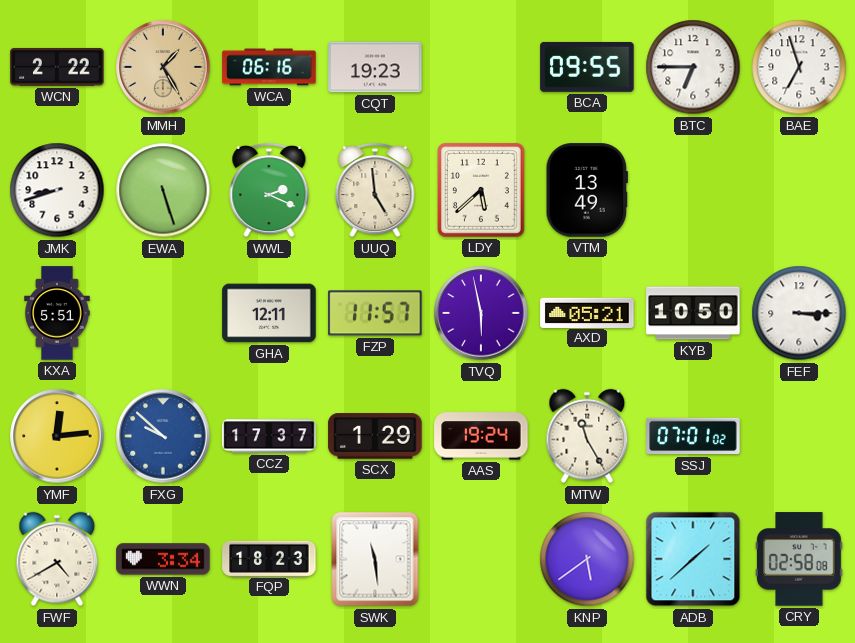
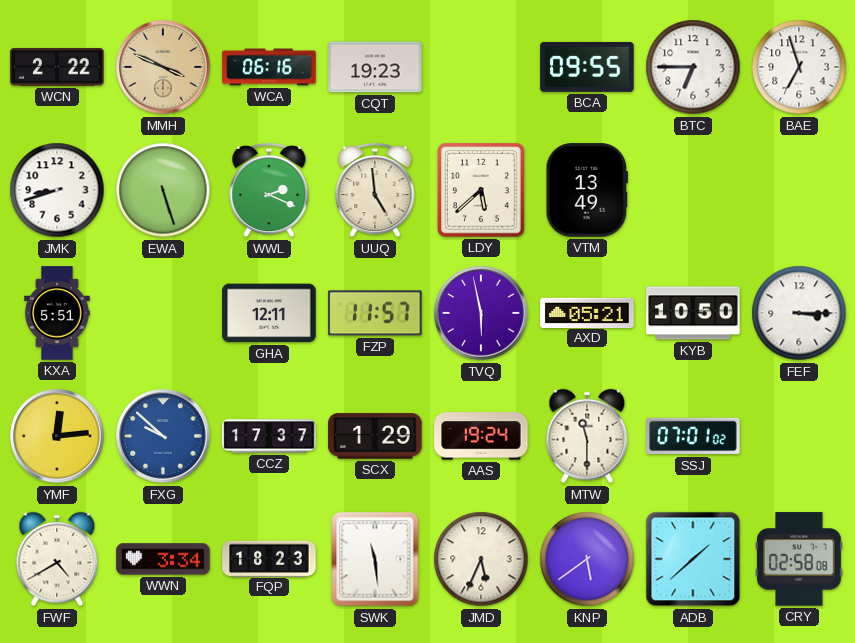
MMH: 1:25 -> 3:49
MTW: 11:25 -> 11:30
JMD: none -> 5:34
